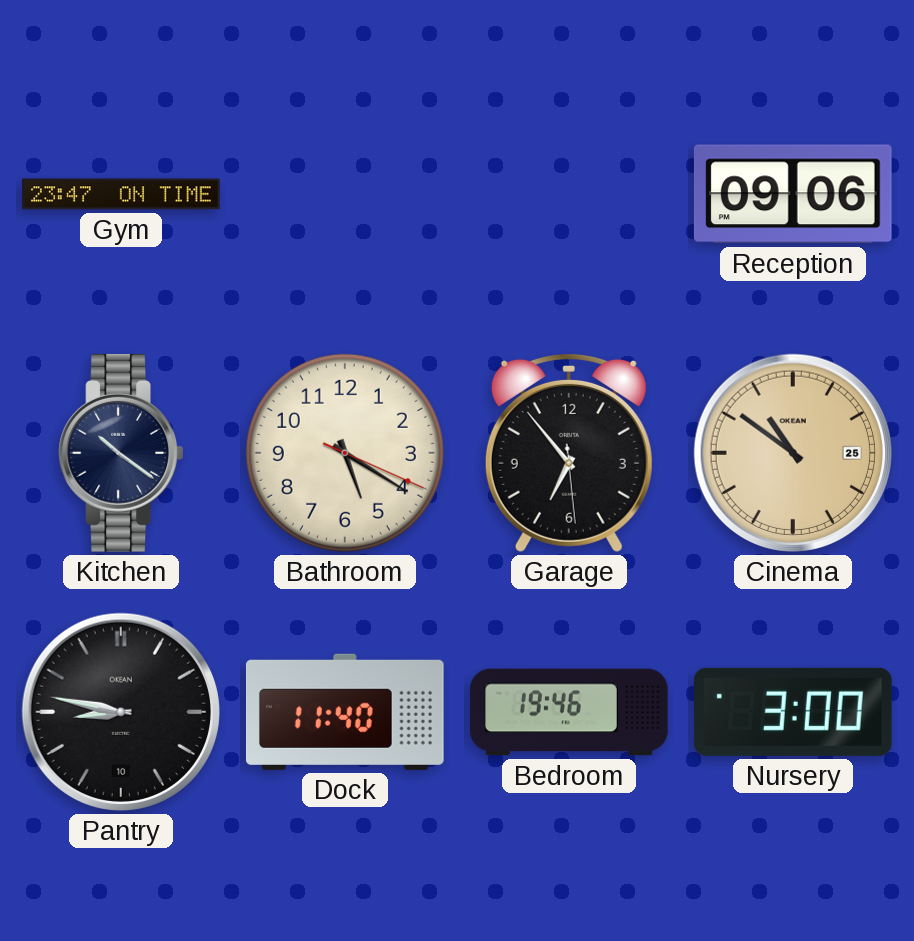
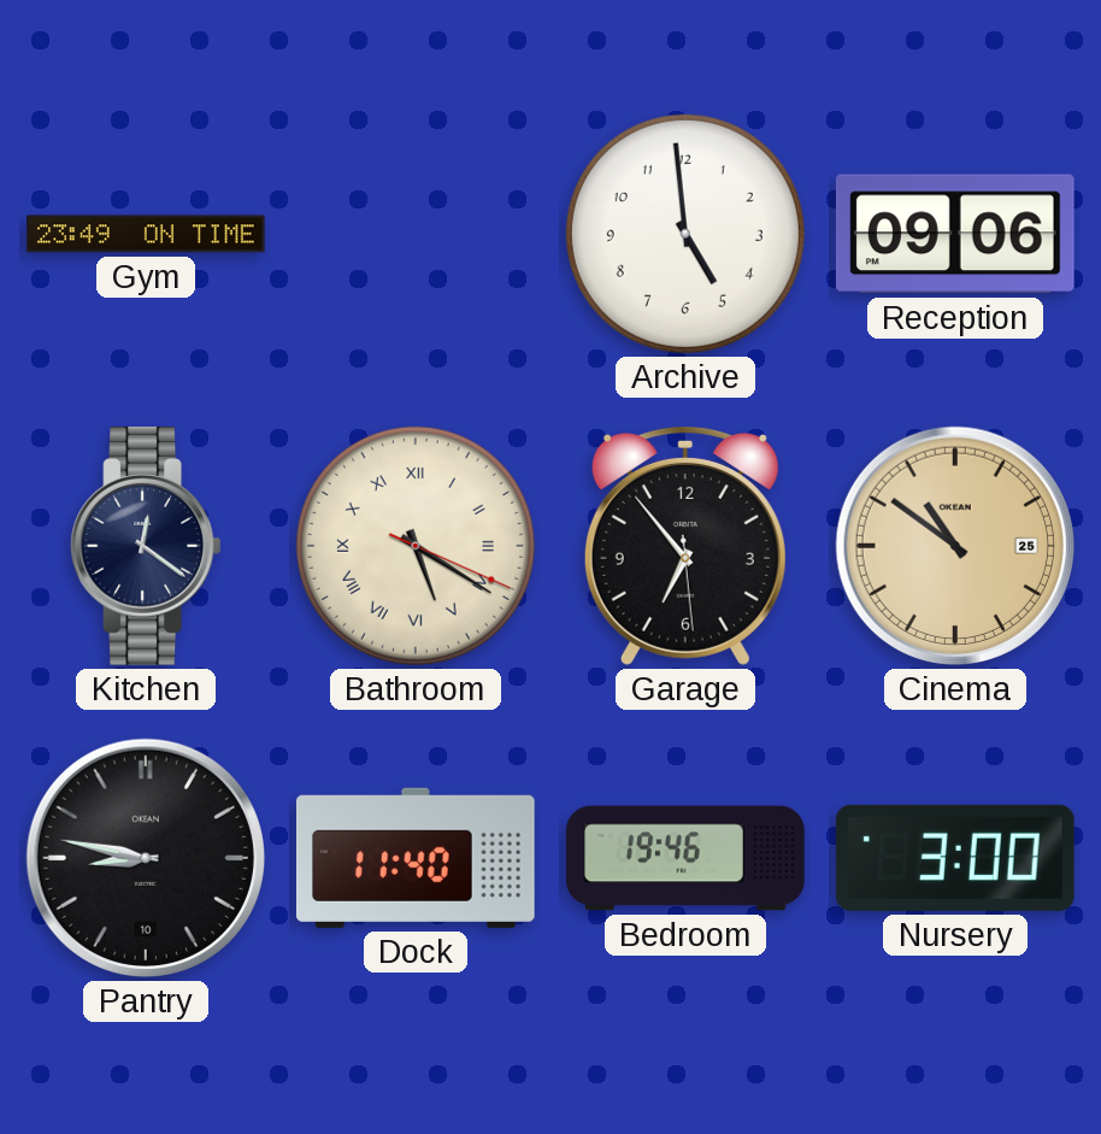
Gym: 23:47 -> 23:49
Archive: none -> 4:59
Kitchen: 10:21 -> 12:21
Bathroom numerals: Arabic -> Roman
